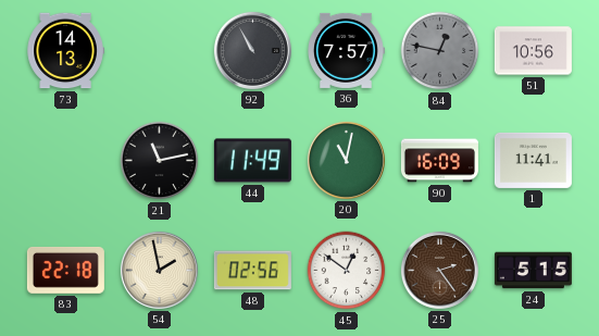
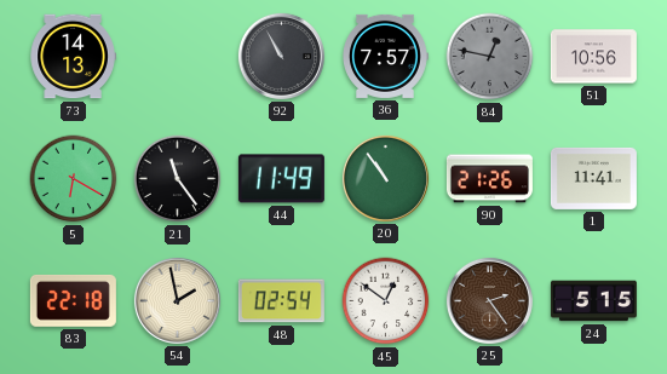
5: none -> 6:20
21: 11:13 -> 11:24
20: 11:02 -> 10:54
90: 16:09 -> 21:26
48: 02:56 -> 02:54
